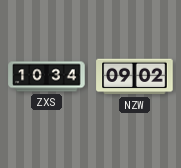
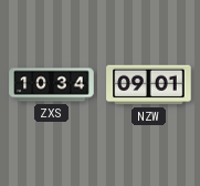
NZW: 09:02 -> 09:01
